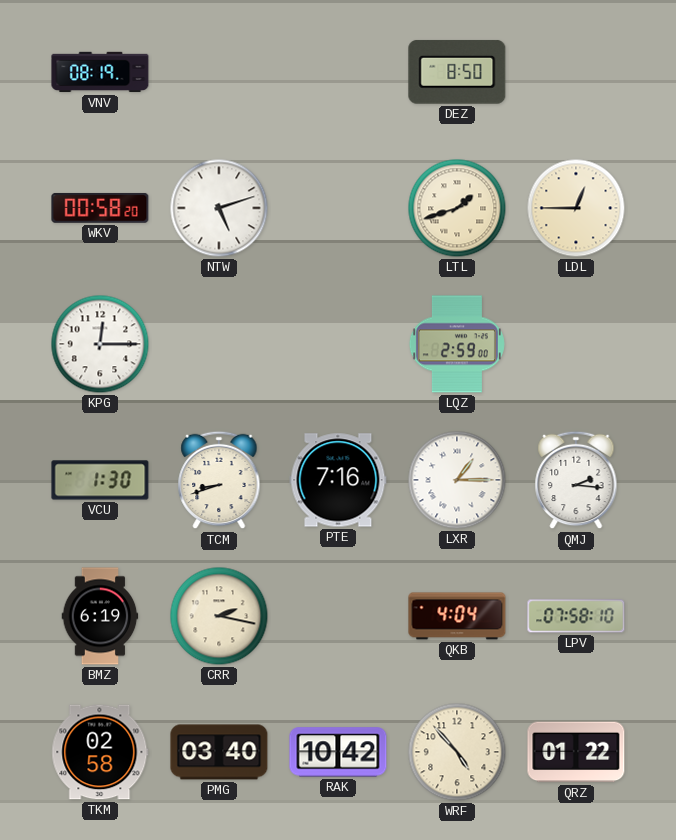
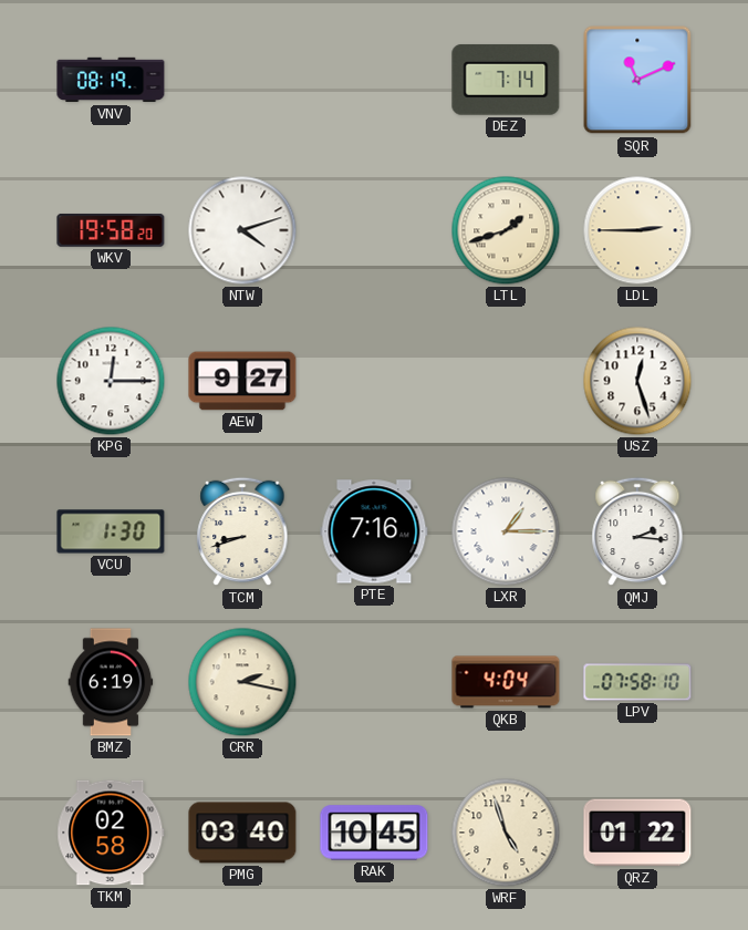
DEZ: 8:50 -> 7:14
SQR: none -> 11:11
WKV: 00:58 -> 19:58
NTW: 5:12 -> 4:12
LDL: 12:45 -> 2:45
AEW: none -> 9:27
LQZ: 2:59 -> none
USZ: none -> 12:27
RAK: 10:42 -> 10:45
WRF: 4:53 -> 4:57
